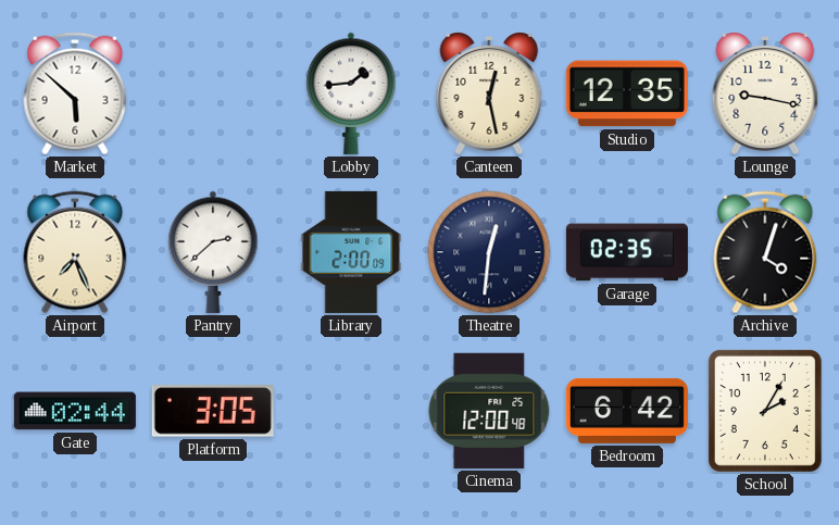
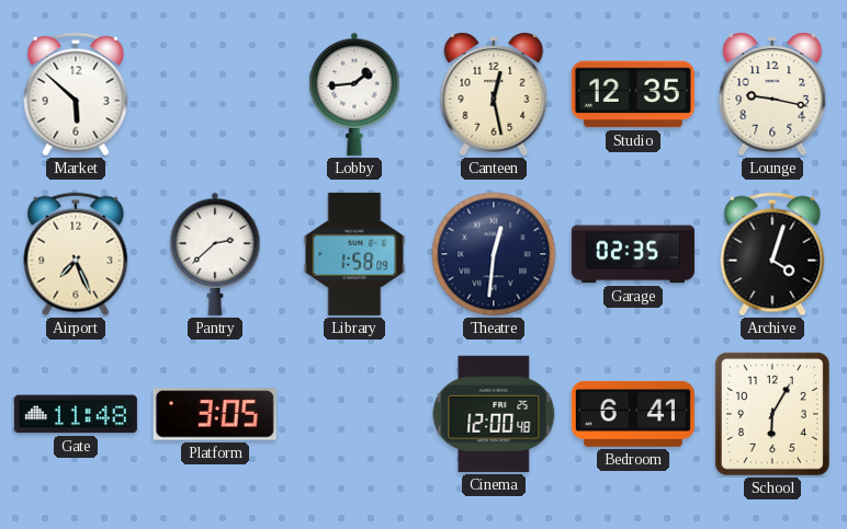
Library: 2:00 -> 1:58
Gate: 02:44 -> 11:48
Bedroom: 6:42 -> 6:41
School: 2:05 -> 6:05
